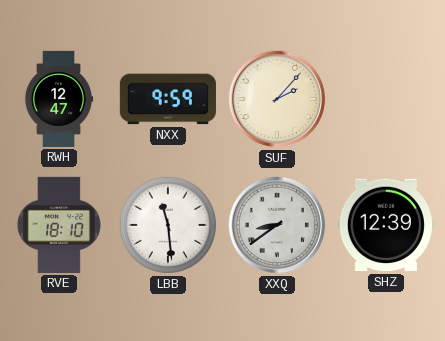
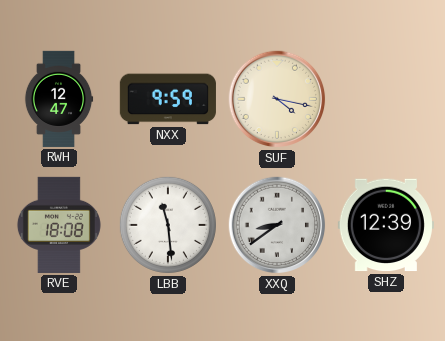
SUF: 2:07 -> 4:17
RVE: 18:10 -> 18:08
